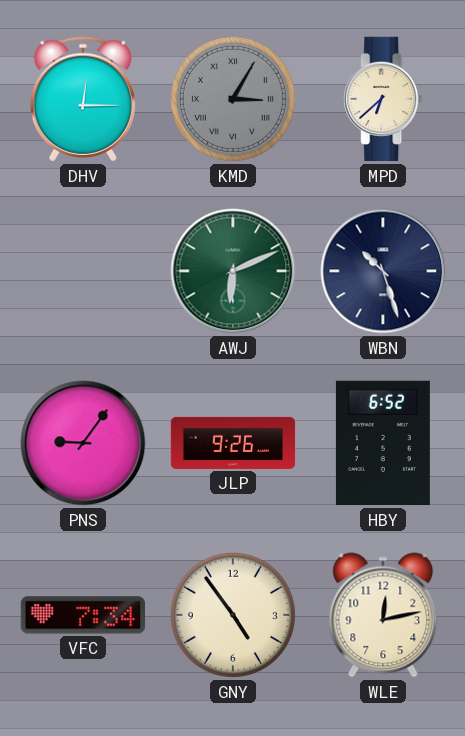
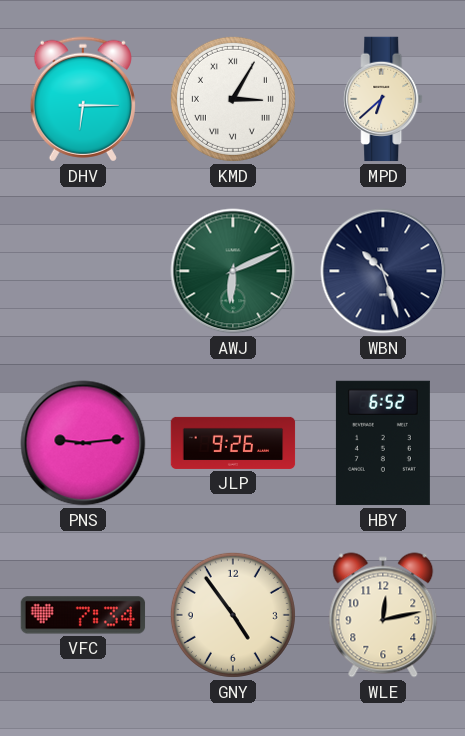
DHV: 12:15 -> 6:15
KMD dial: grey -> white
PNS: 9:06 -> 9:14
